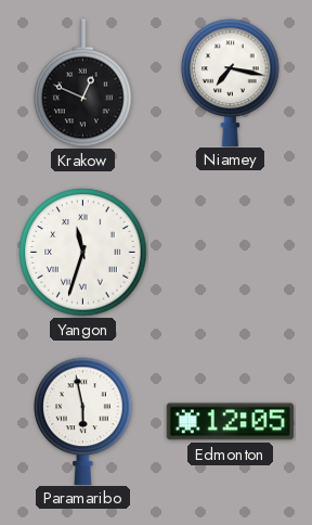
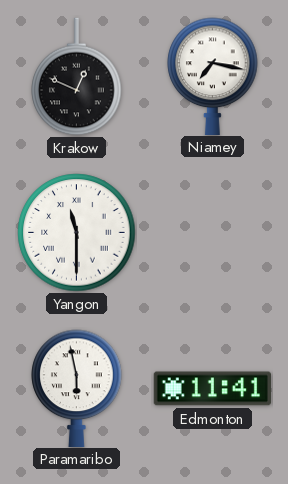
Yangon: 11:33 -> 11:30
Edmonton: 12:05 -> 11:41
